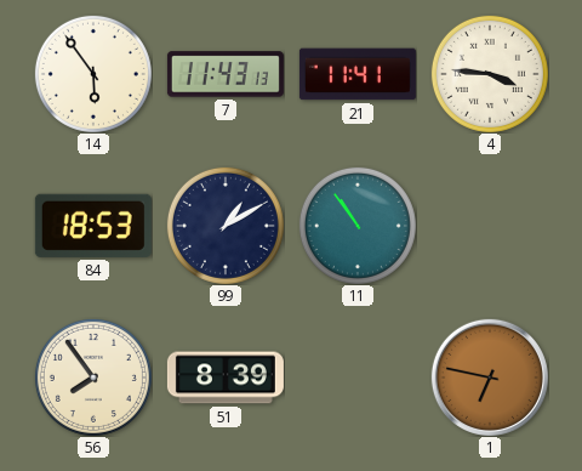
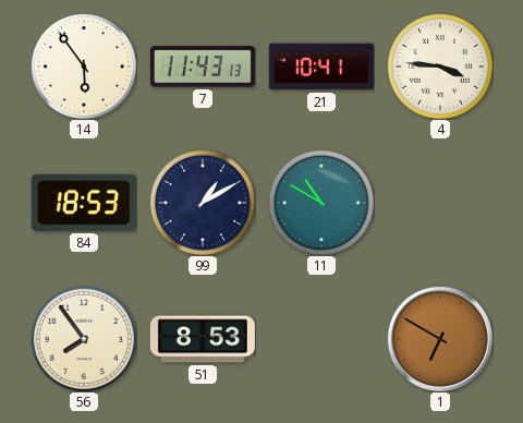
21: 11:41 -> 10:41
11: 10:54 -> 10:50
51: 8:39 -> 8:53
1: 6:47 -> 6:50
